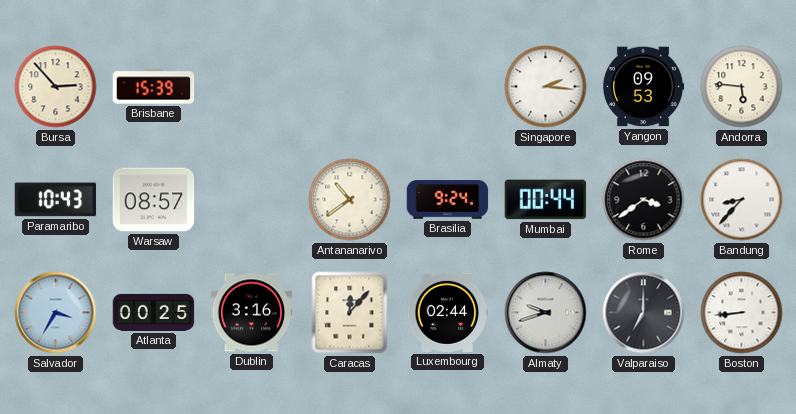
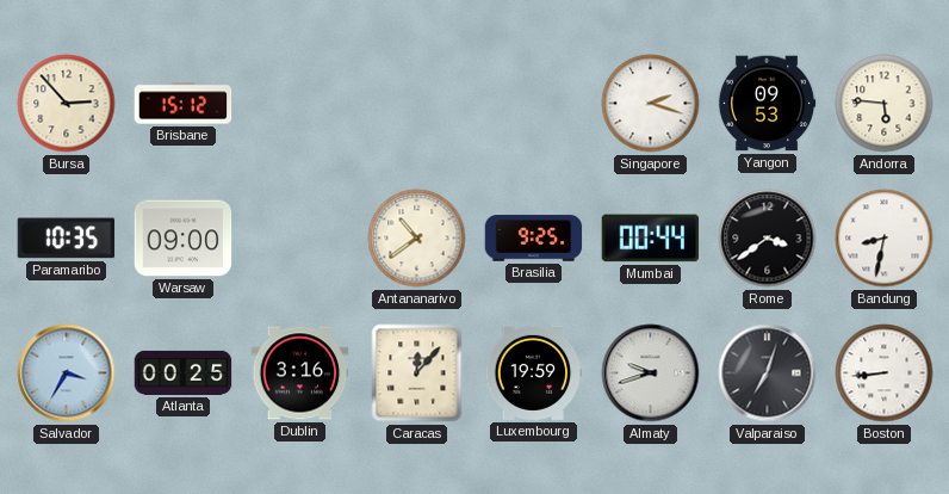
Brisbane: 15:39 -> 15:12
Singapore: 2:16 -> 2:18
Paramaribo: 10:43 -> 10:35
Warsaw: 08:57 -> 09:00
Brasilia: 9:24 -> 9:25
Bandung: 8:37 -> 8:32
Luxembourg: 02:44 -> 19:59
Valparaiso: 7:00 -> 7:03
